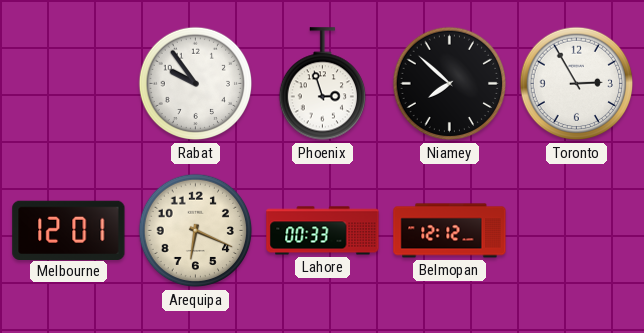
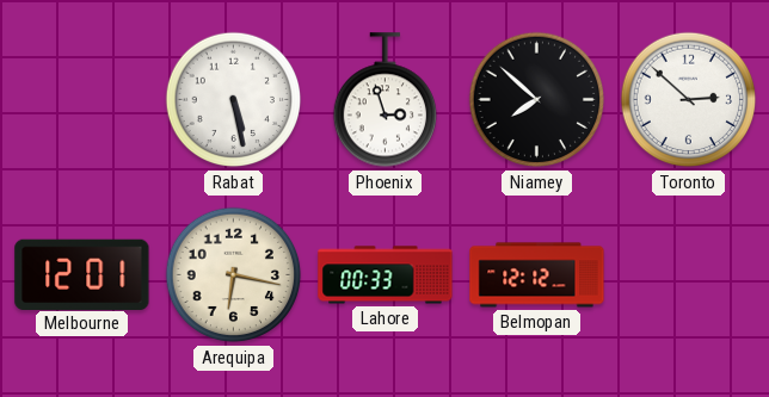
Rabat: 9:54 -> 5:28
Toronto: 2:55 -> 2:52
Arequipa: 6:19 -> 6:17
